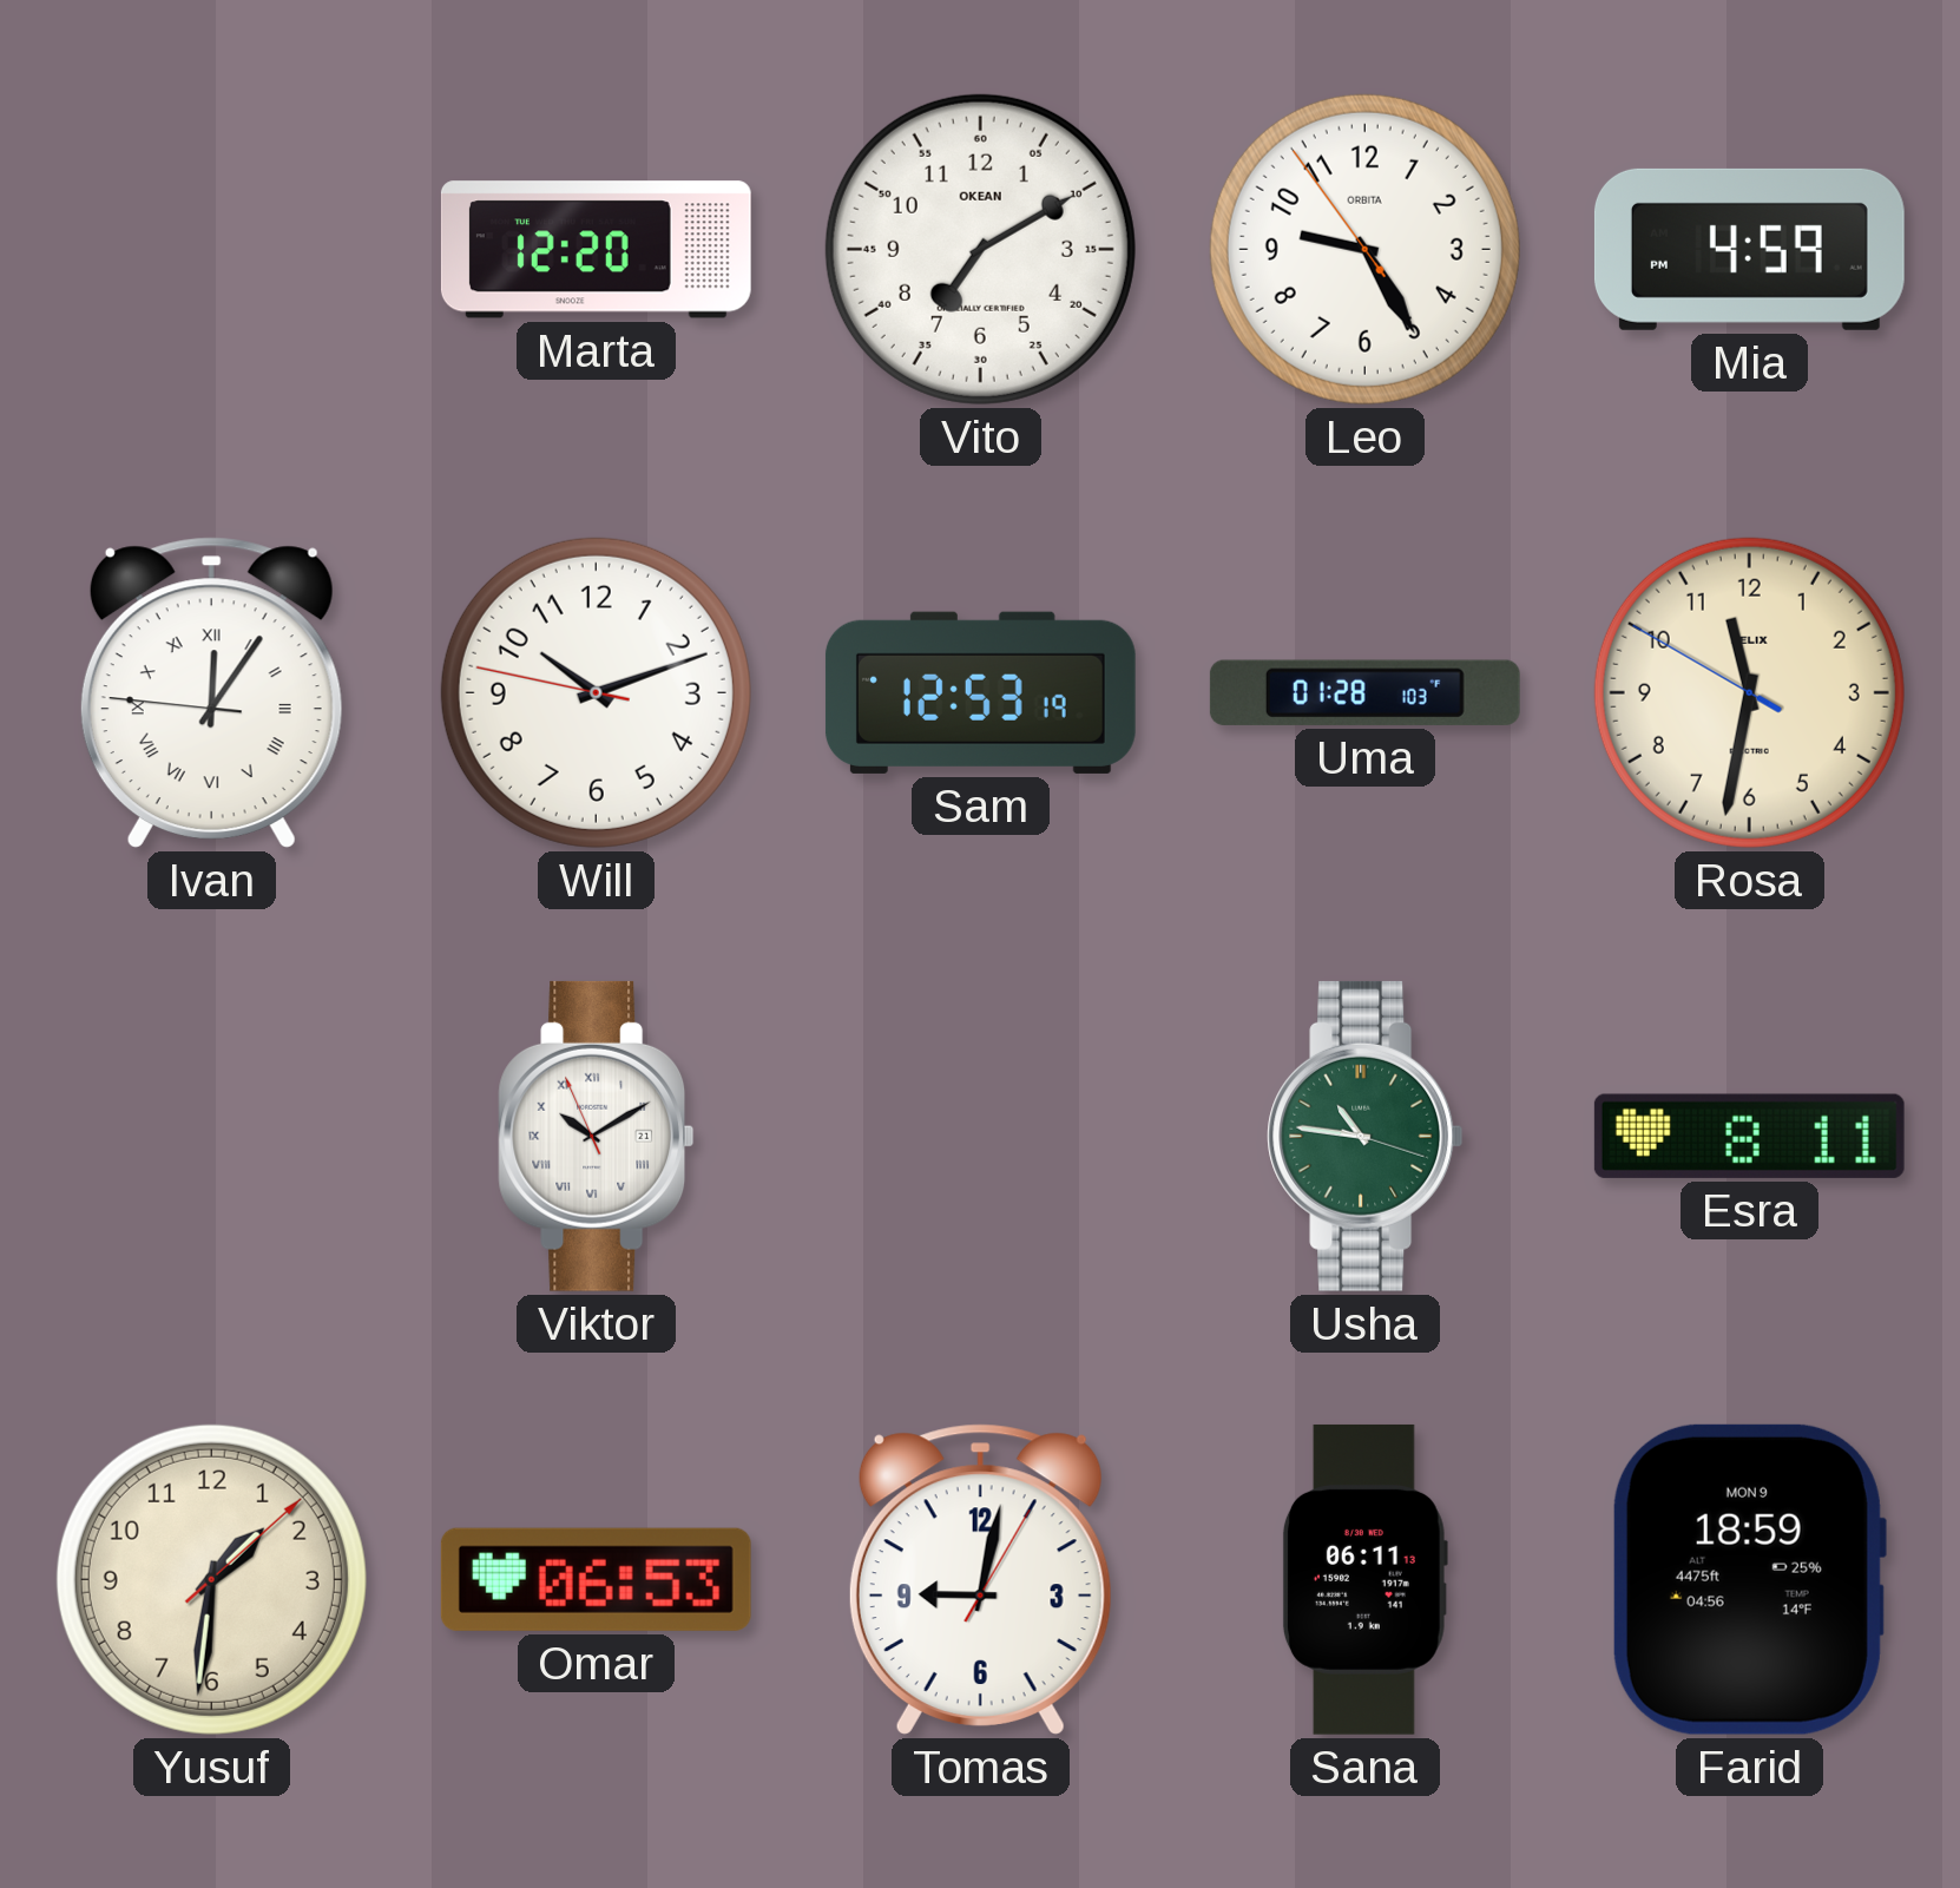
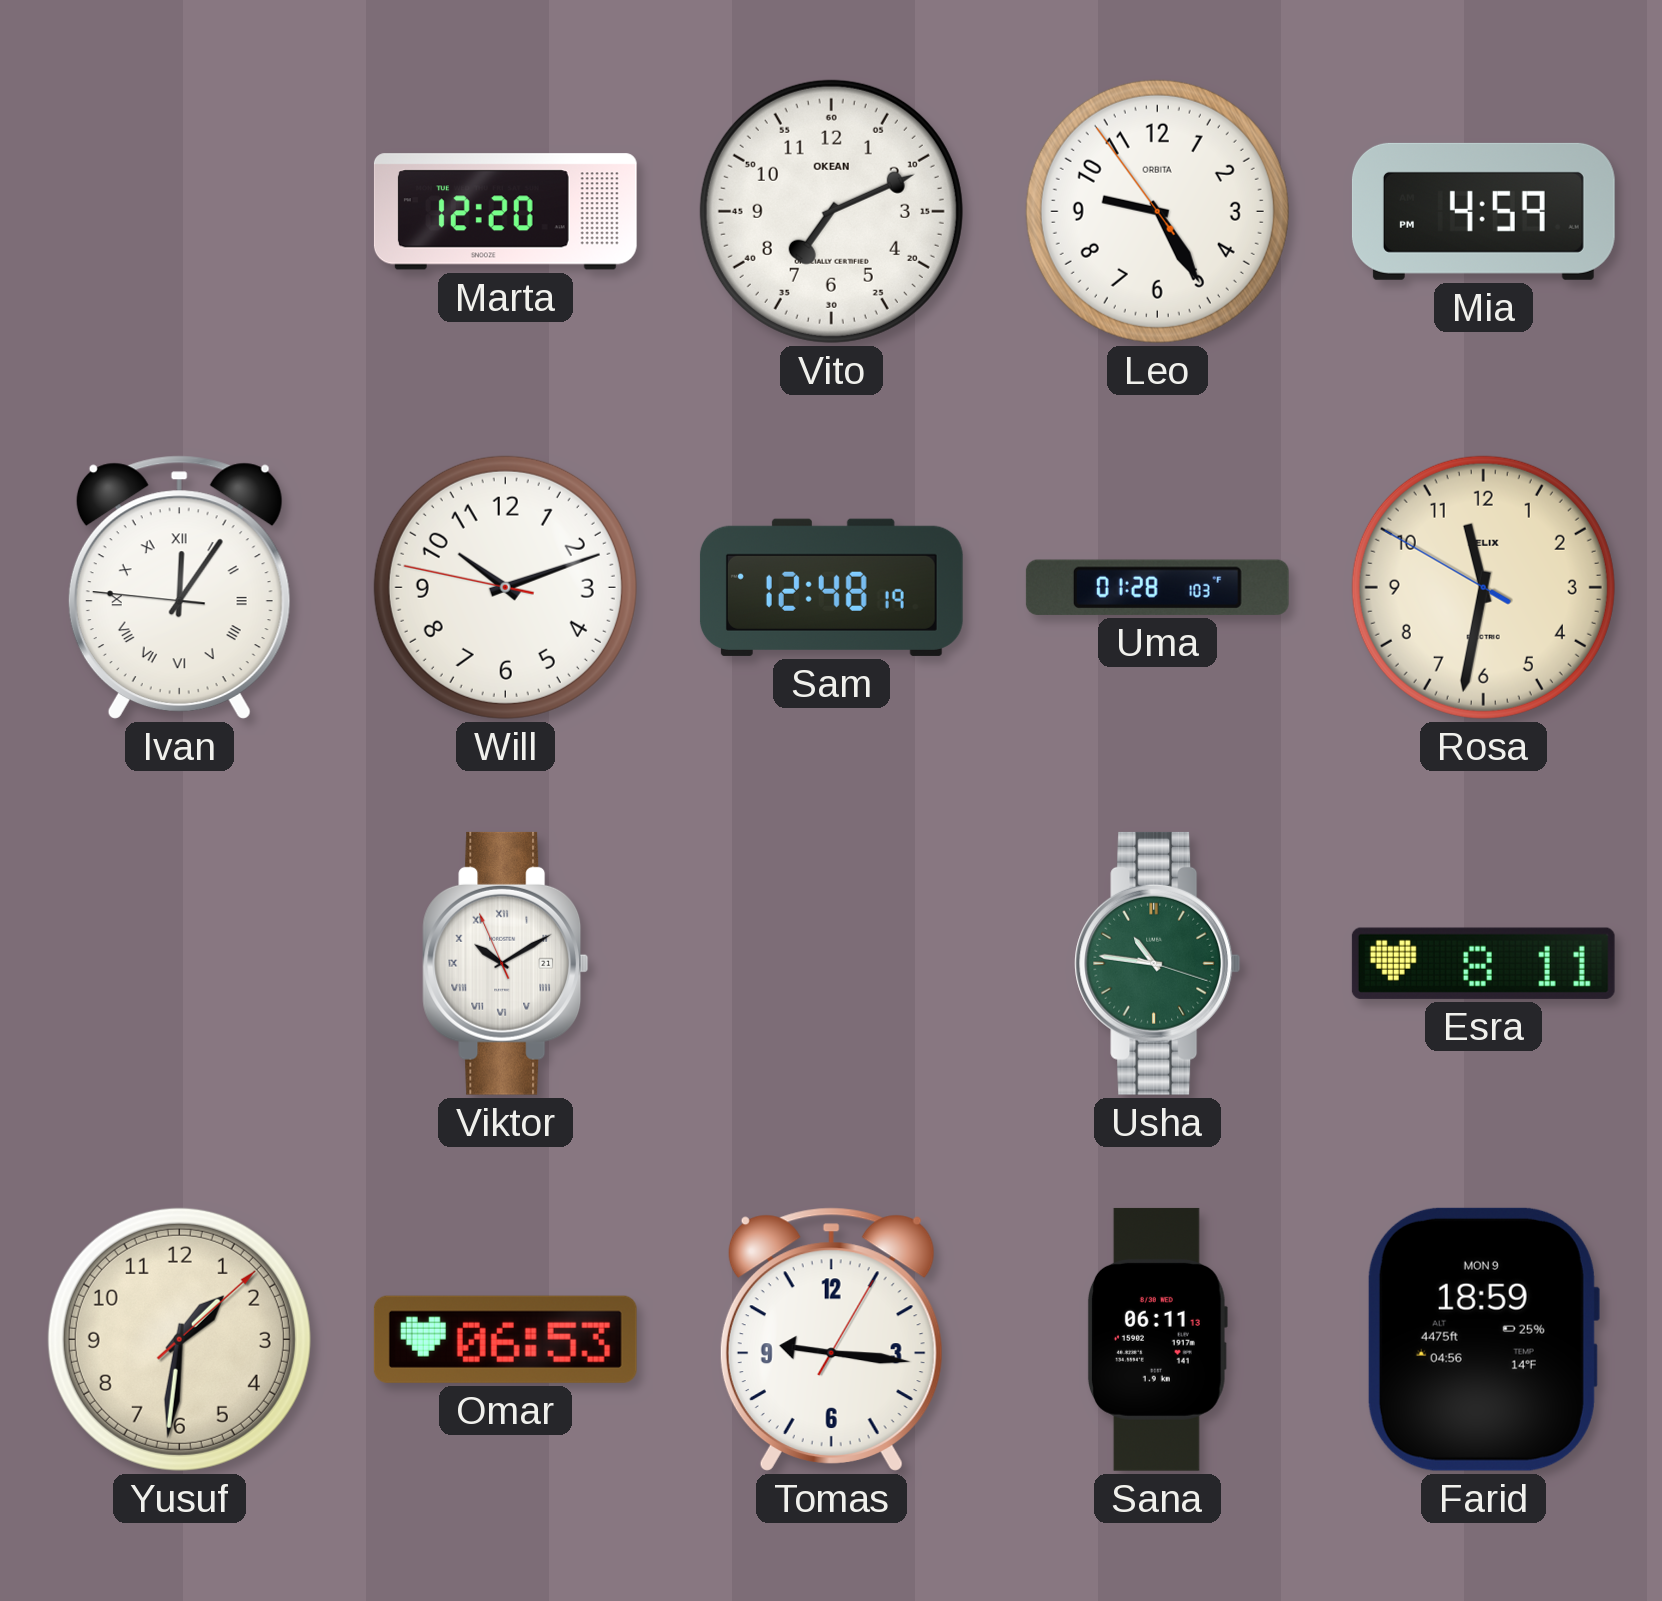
Vito: 7:10 -> 7:11
Sam: 12:53 -> 12:48
Tomas: 9:02 -> 9:16
